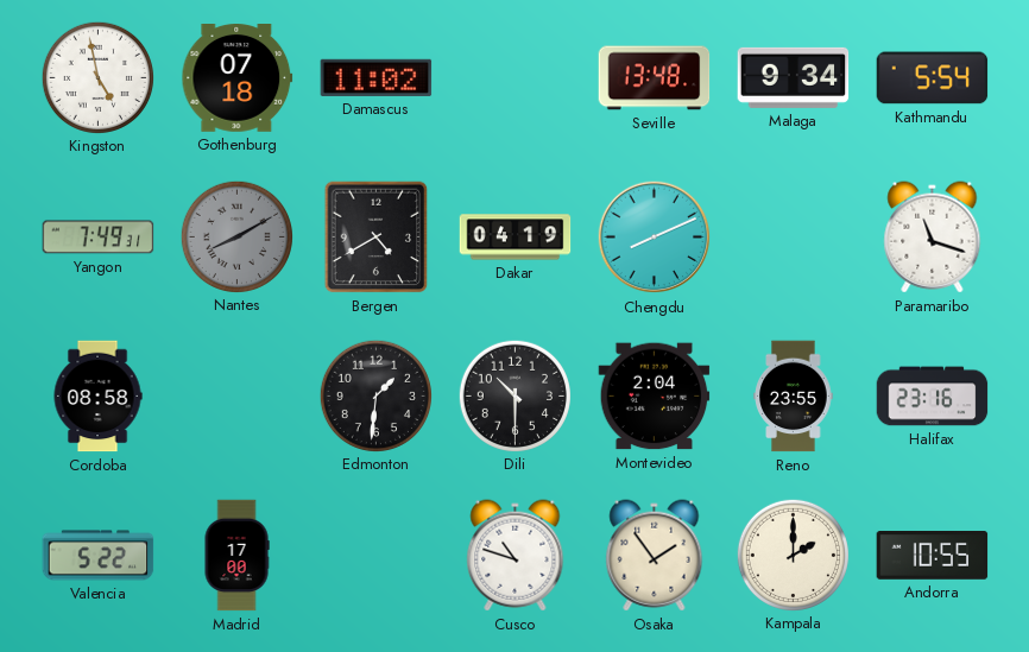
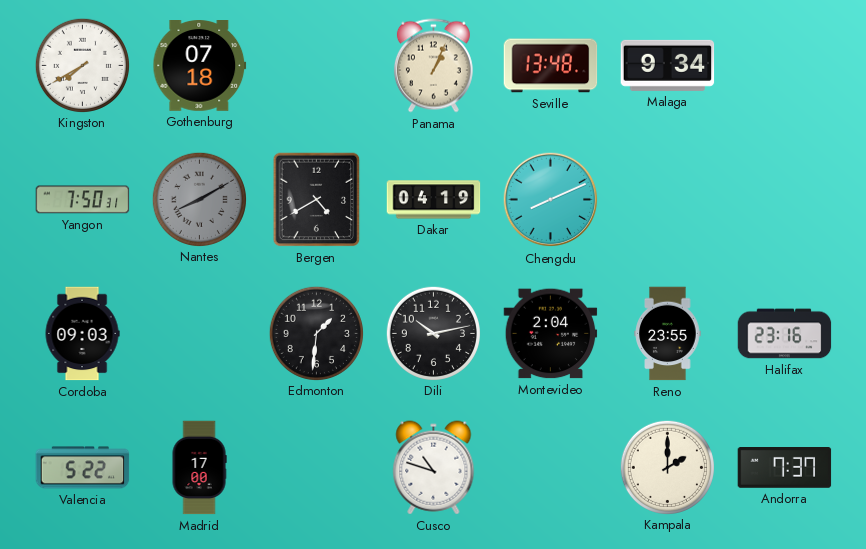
Kingston: 4:58 -> 7:40
Damascus: 11:02 -> none
Panama: none -> 1:04
Kathmandu: 5:54 -> none
Yangon: 7:49 -> 7:50
Paramaribo: 11:18 -> none
Cordoba: 08:58 -> 09:03
Dili: 10:30 -> 10:13
Osaka: 1:54 -> none
Andorra: 10:55 -> 7:37
